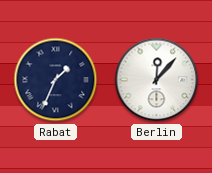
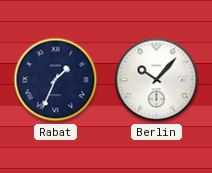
Berlin: 12:07 -> 10:07
